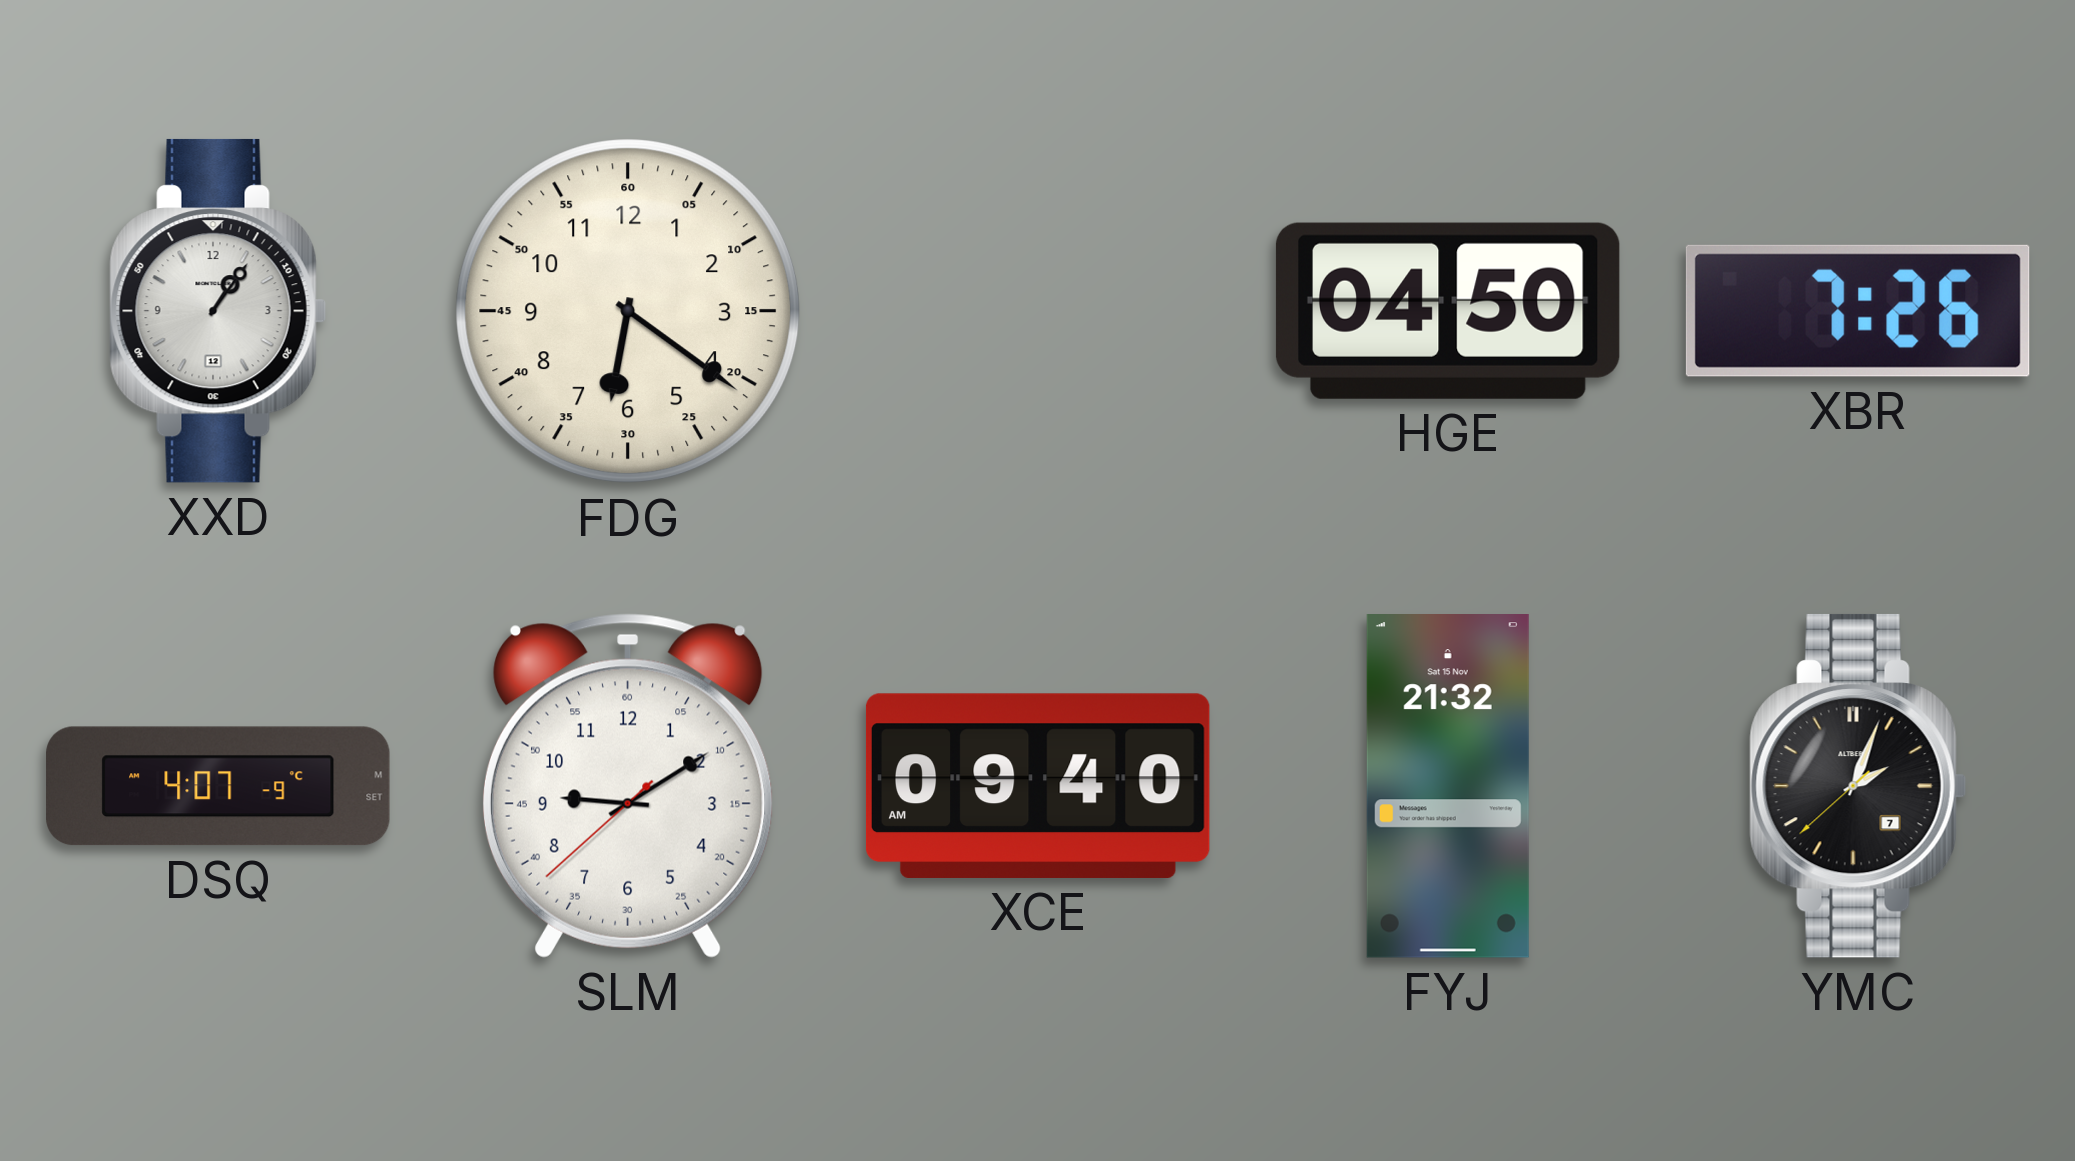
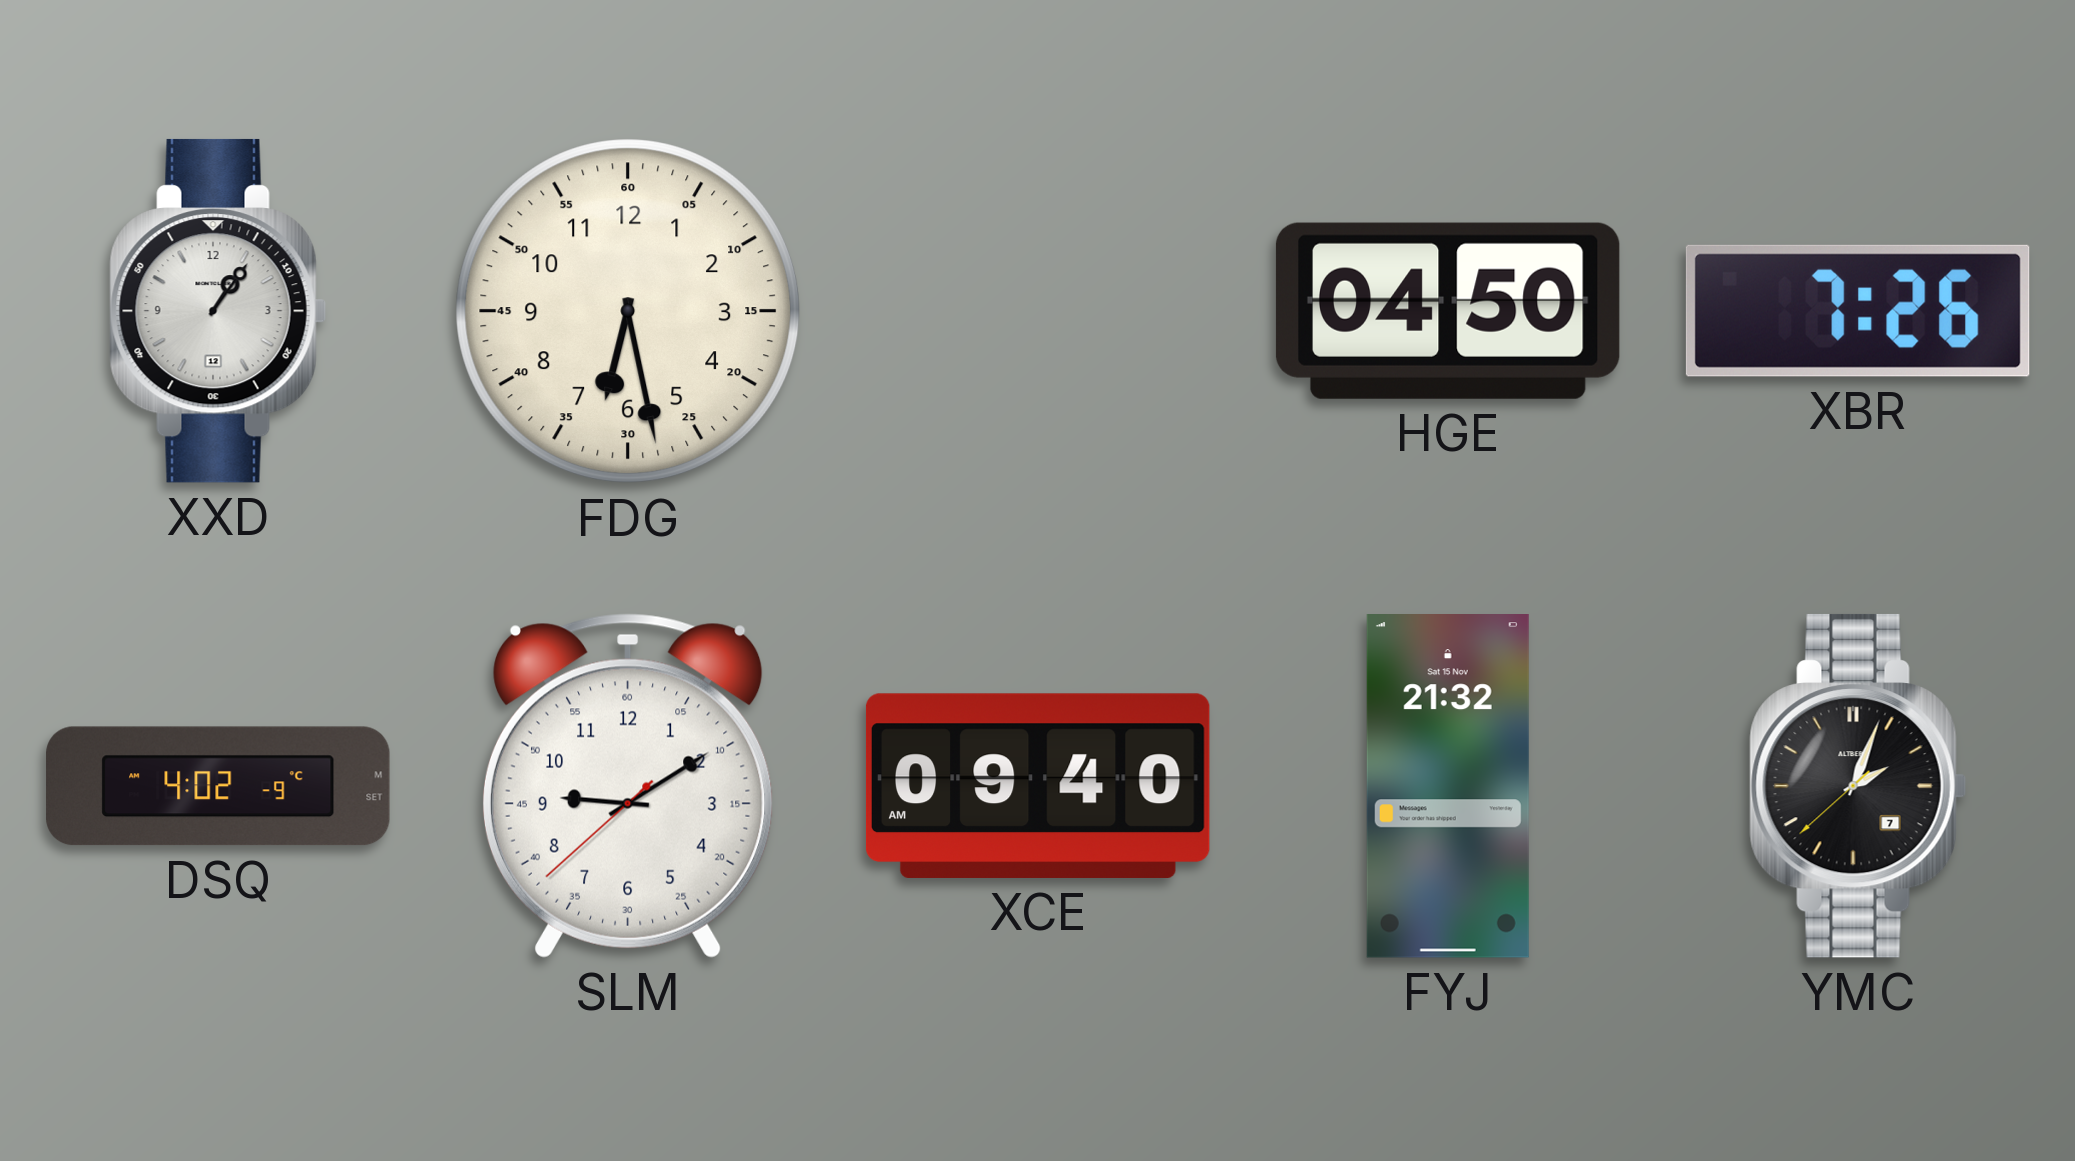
FDG: 6:21 -> 6:28
DSQ: 4:07 -> 4:02
